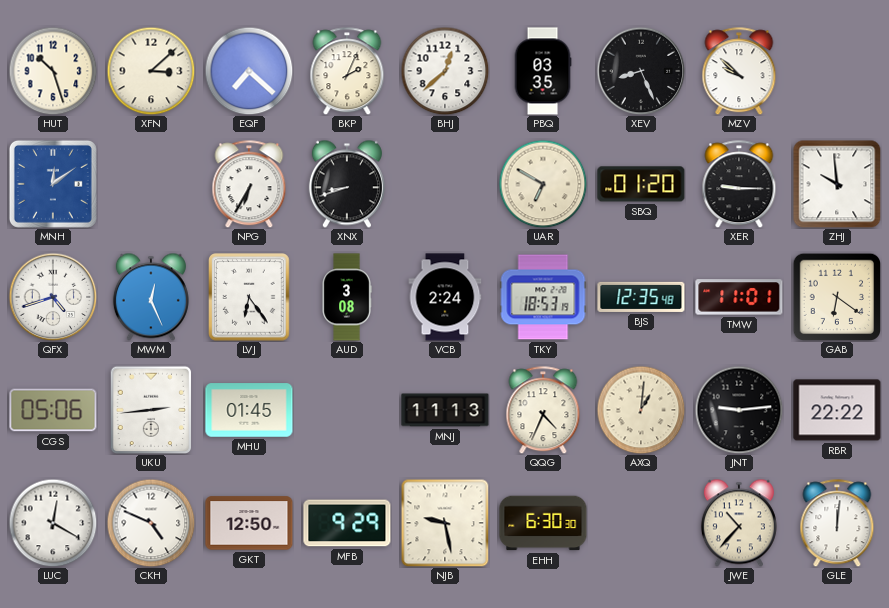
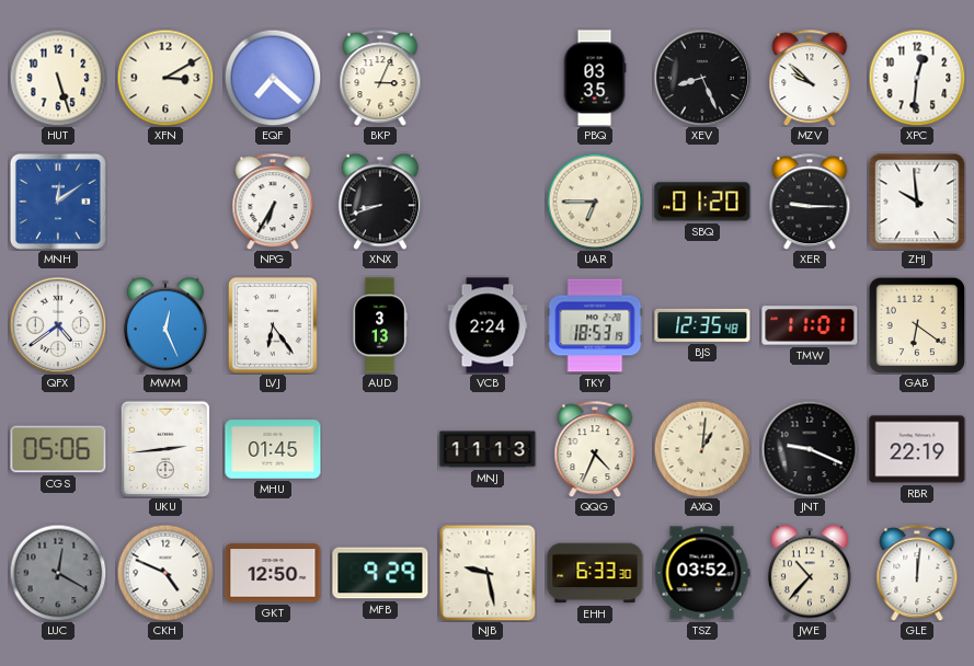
HUT: 10:27 -> 5:27
XFN: 3:08 -> 3:10
BKP: 2:04 -> 3:04
BHJ: 12:38 -> none
XPC: none -> 12:31
UAR: 6:50 -> 6:45
QFX: 4:42 -> 4:39
AUD: 3:08 -> 3:13
JNT: 9:14 -> 9:19
RBR: 22:22 -> 22:19
LUC dial: white -> grey
EHH: 6:30 -> 6:33
TSZ: none -> 03:52
